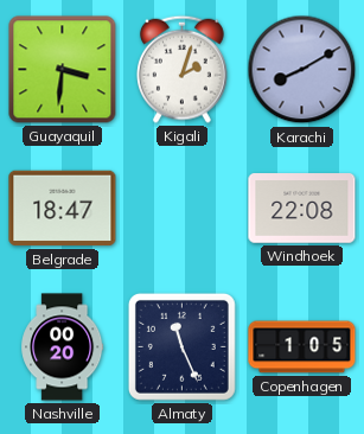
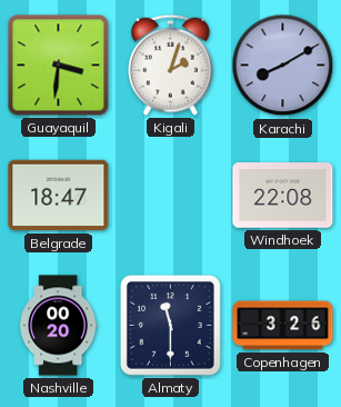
Almaty: 11:26 -> 11:30
Copenhagen: 1:05 -> 3:26
